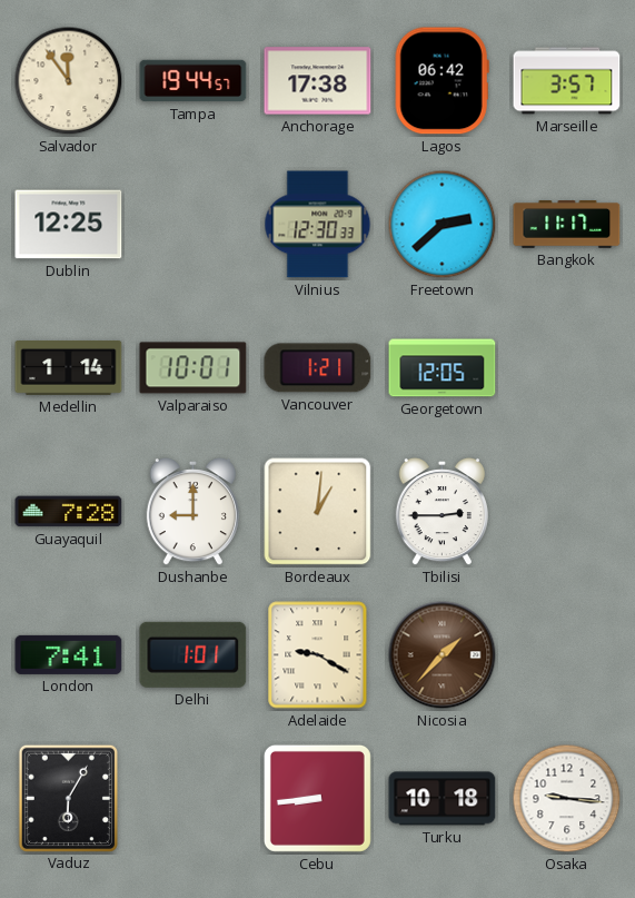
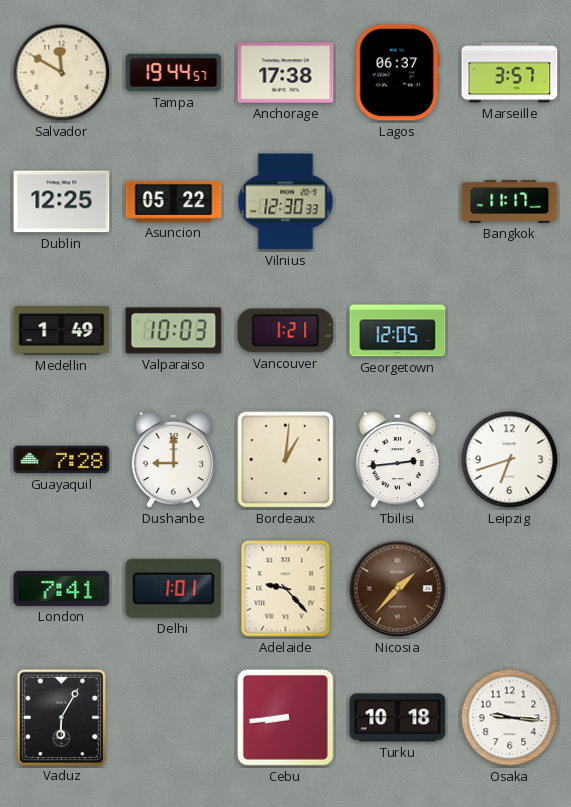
Salvador: 11:54 -> 11:50
Lagos: 06:42 -> 06:37
Asuncion: none -> 05:22
Freetown: 2:38 -> none
Medellin: 1:14 -> 1:49
Valparaiso: 10:01 -> 10:03
Tbilisi: 2:45 -> 2:44
Leipzig: none -> 6:42
Adelaide: 9:20 -> 9:23
